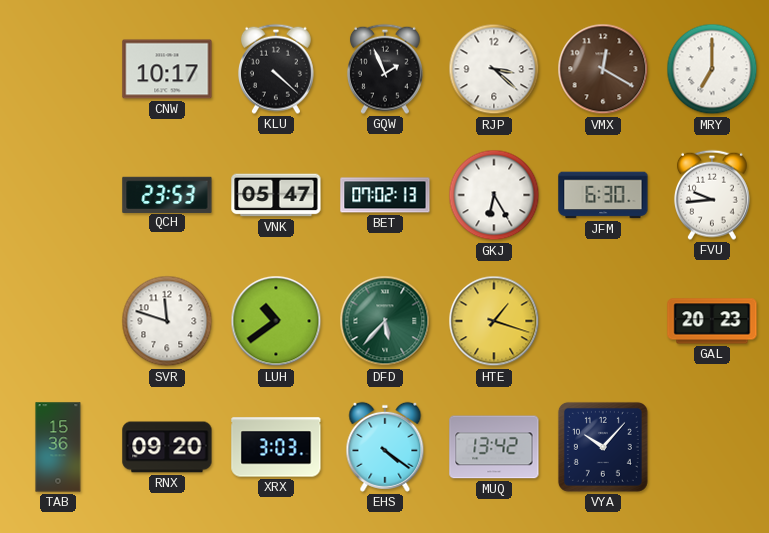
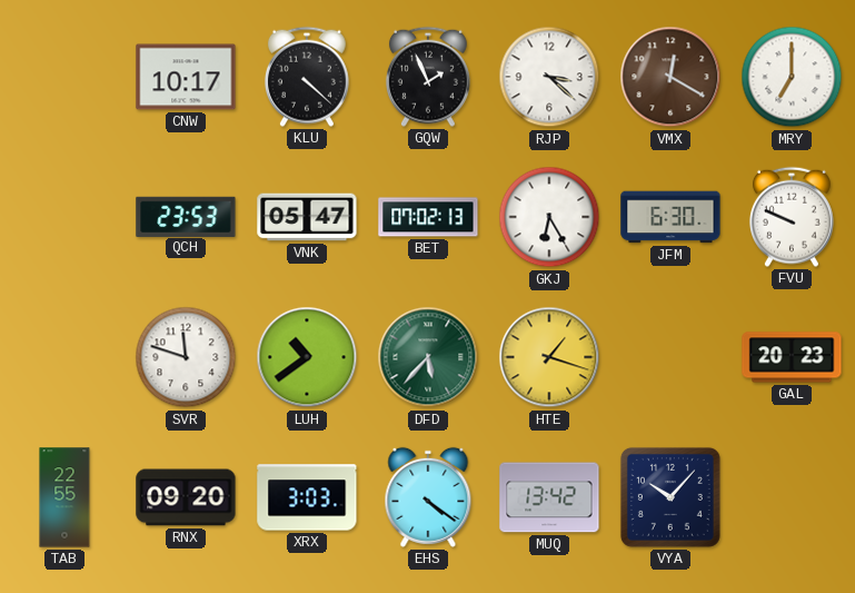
FVU: 9:44 -> 9:49
TAB: 15:36 -> 22:55
